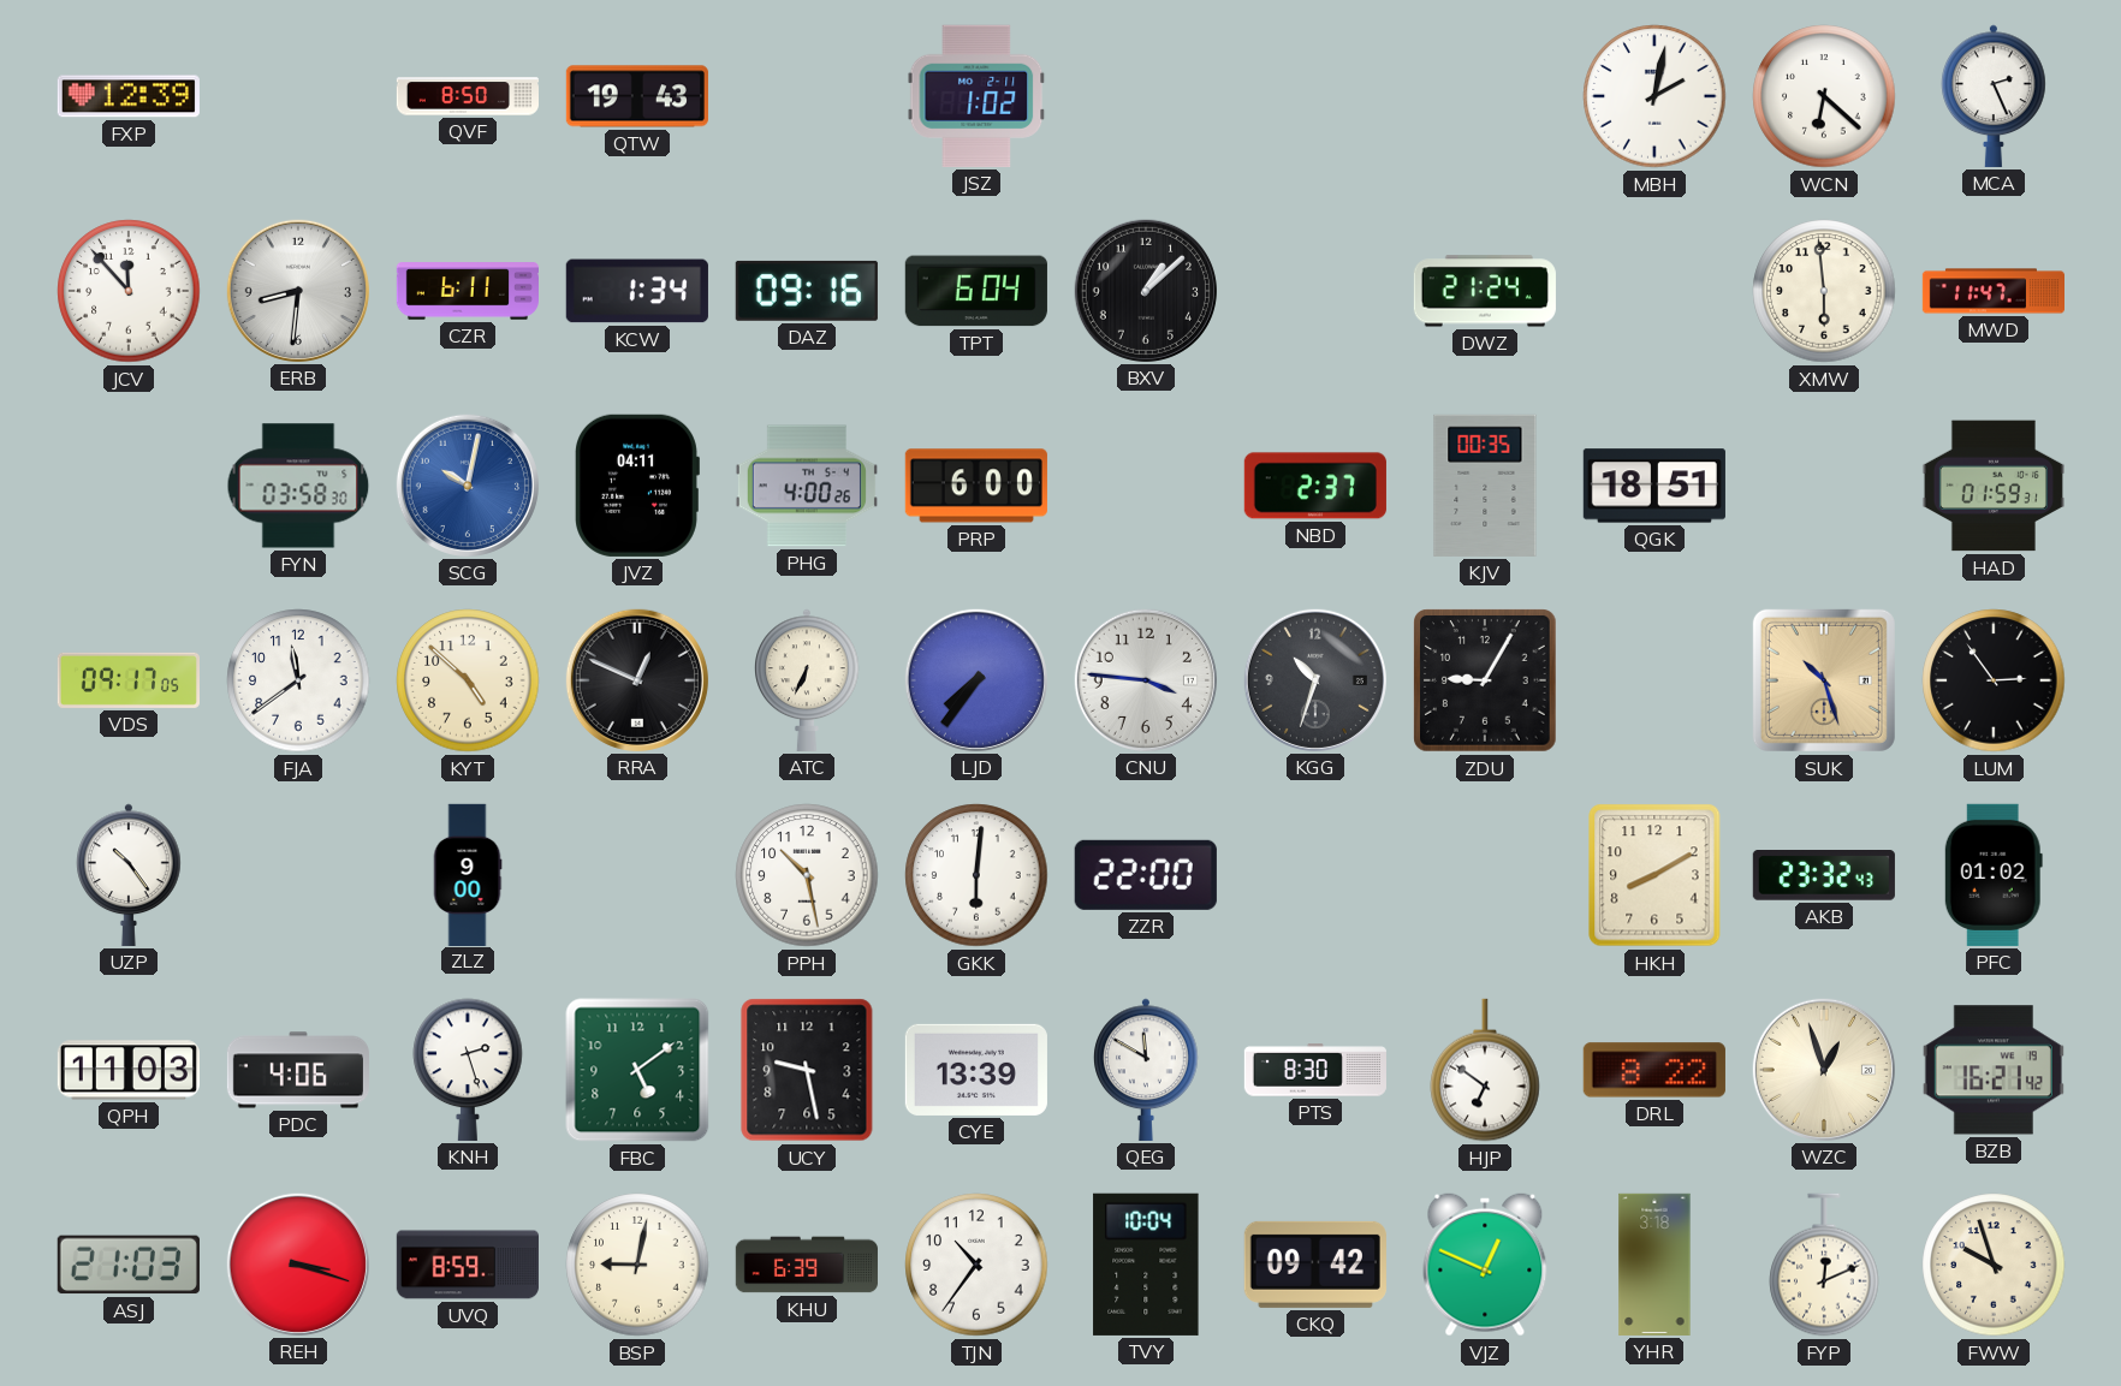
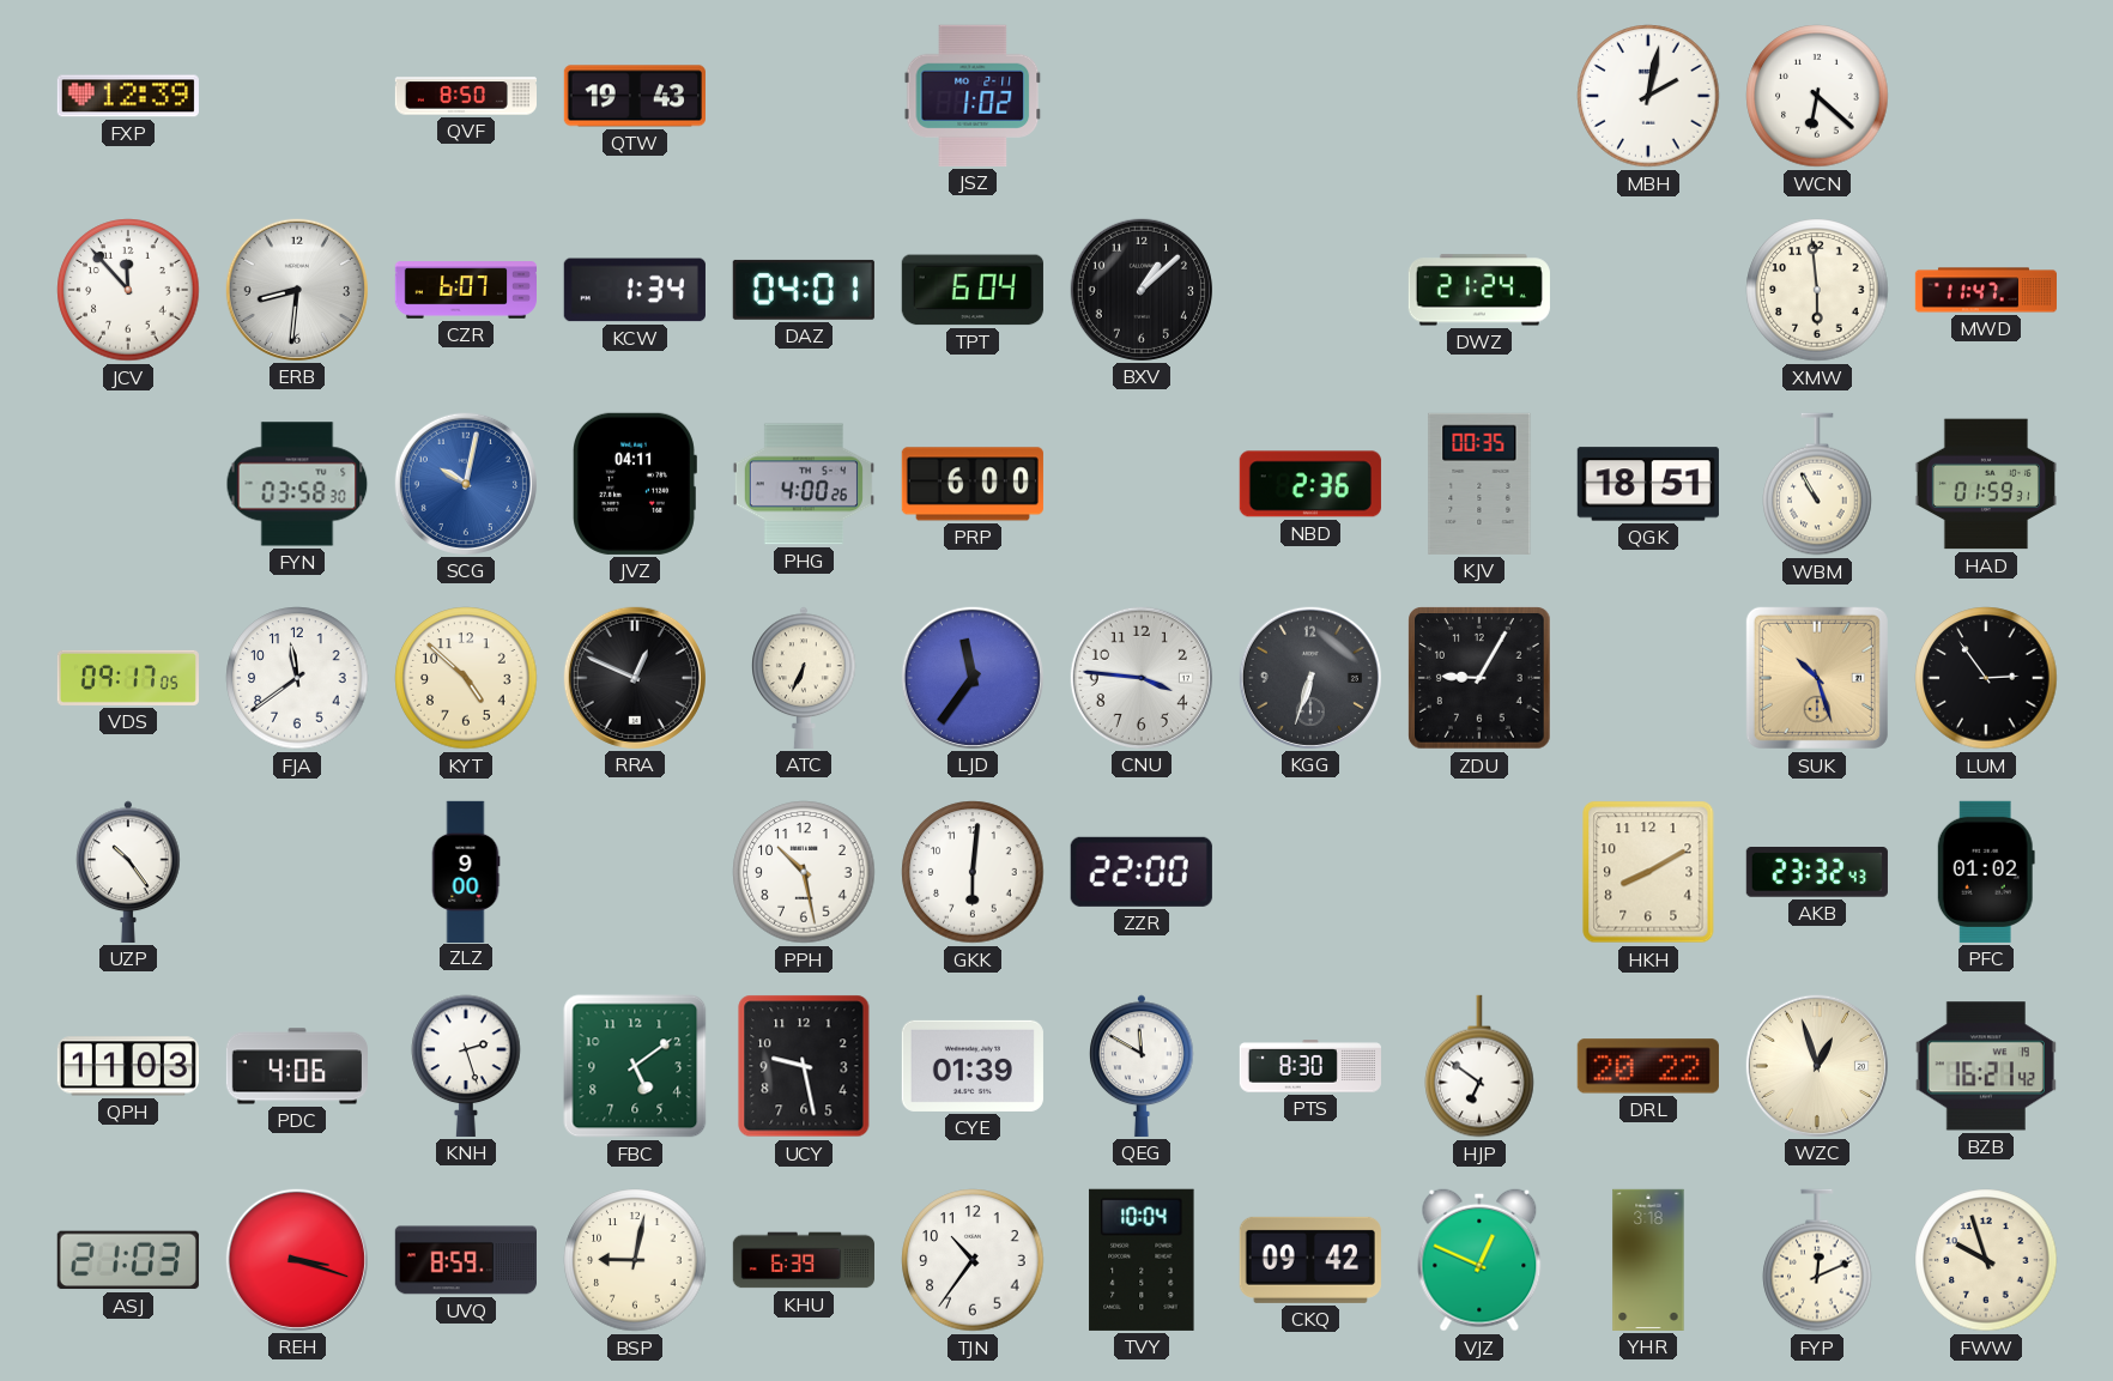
MCA: 2:26 -> none
CZR: 6:11 -> 6:07
DAZ: 09:16 -> 04:01
NBD: 2:37 -> 2:36
WBM: none -> 10:55
LJD: 7:36 -> 11:36
KGG: 10:33 -> 6:33
CYE: 13:39 -> 01:39
DRL: 8:22 -> 20:22
